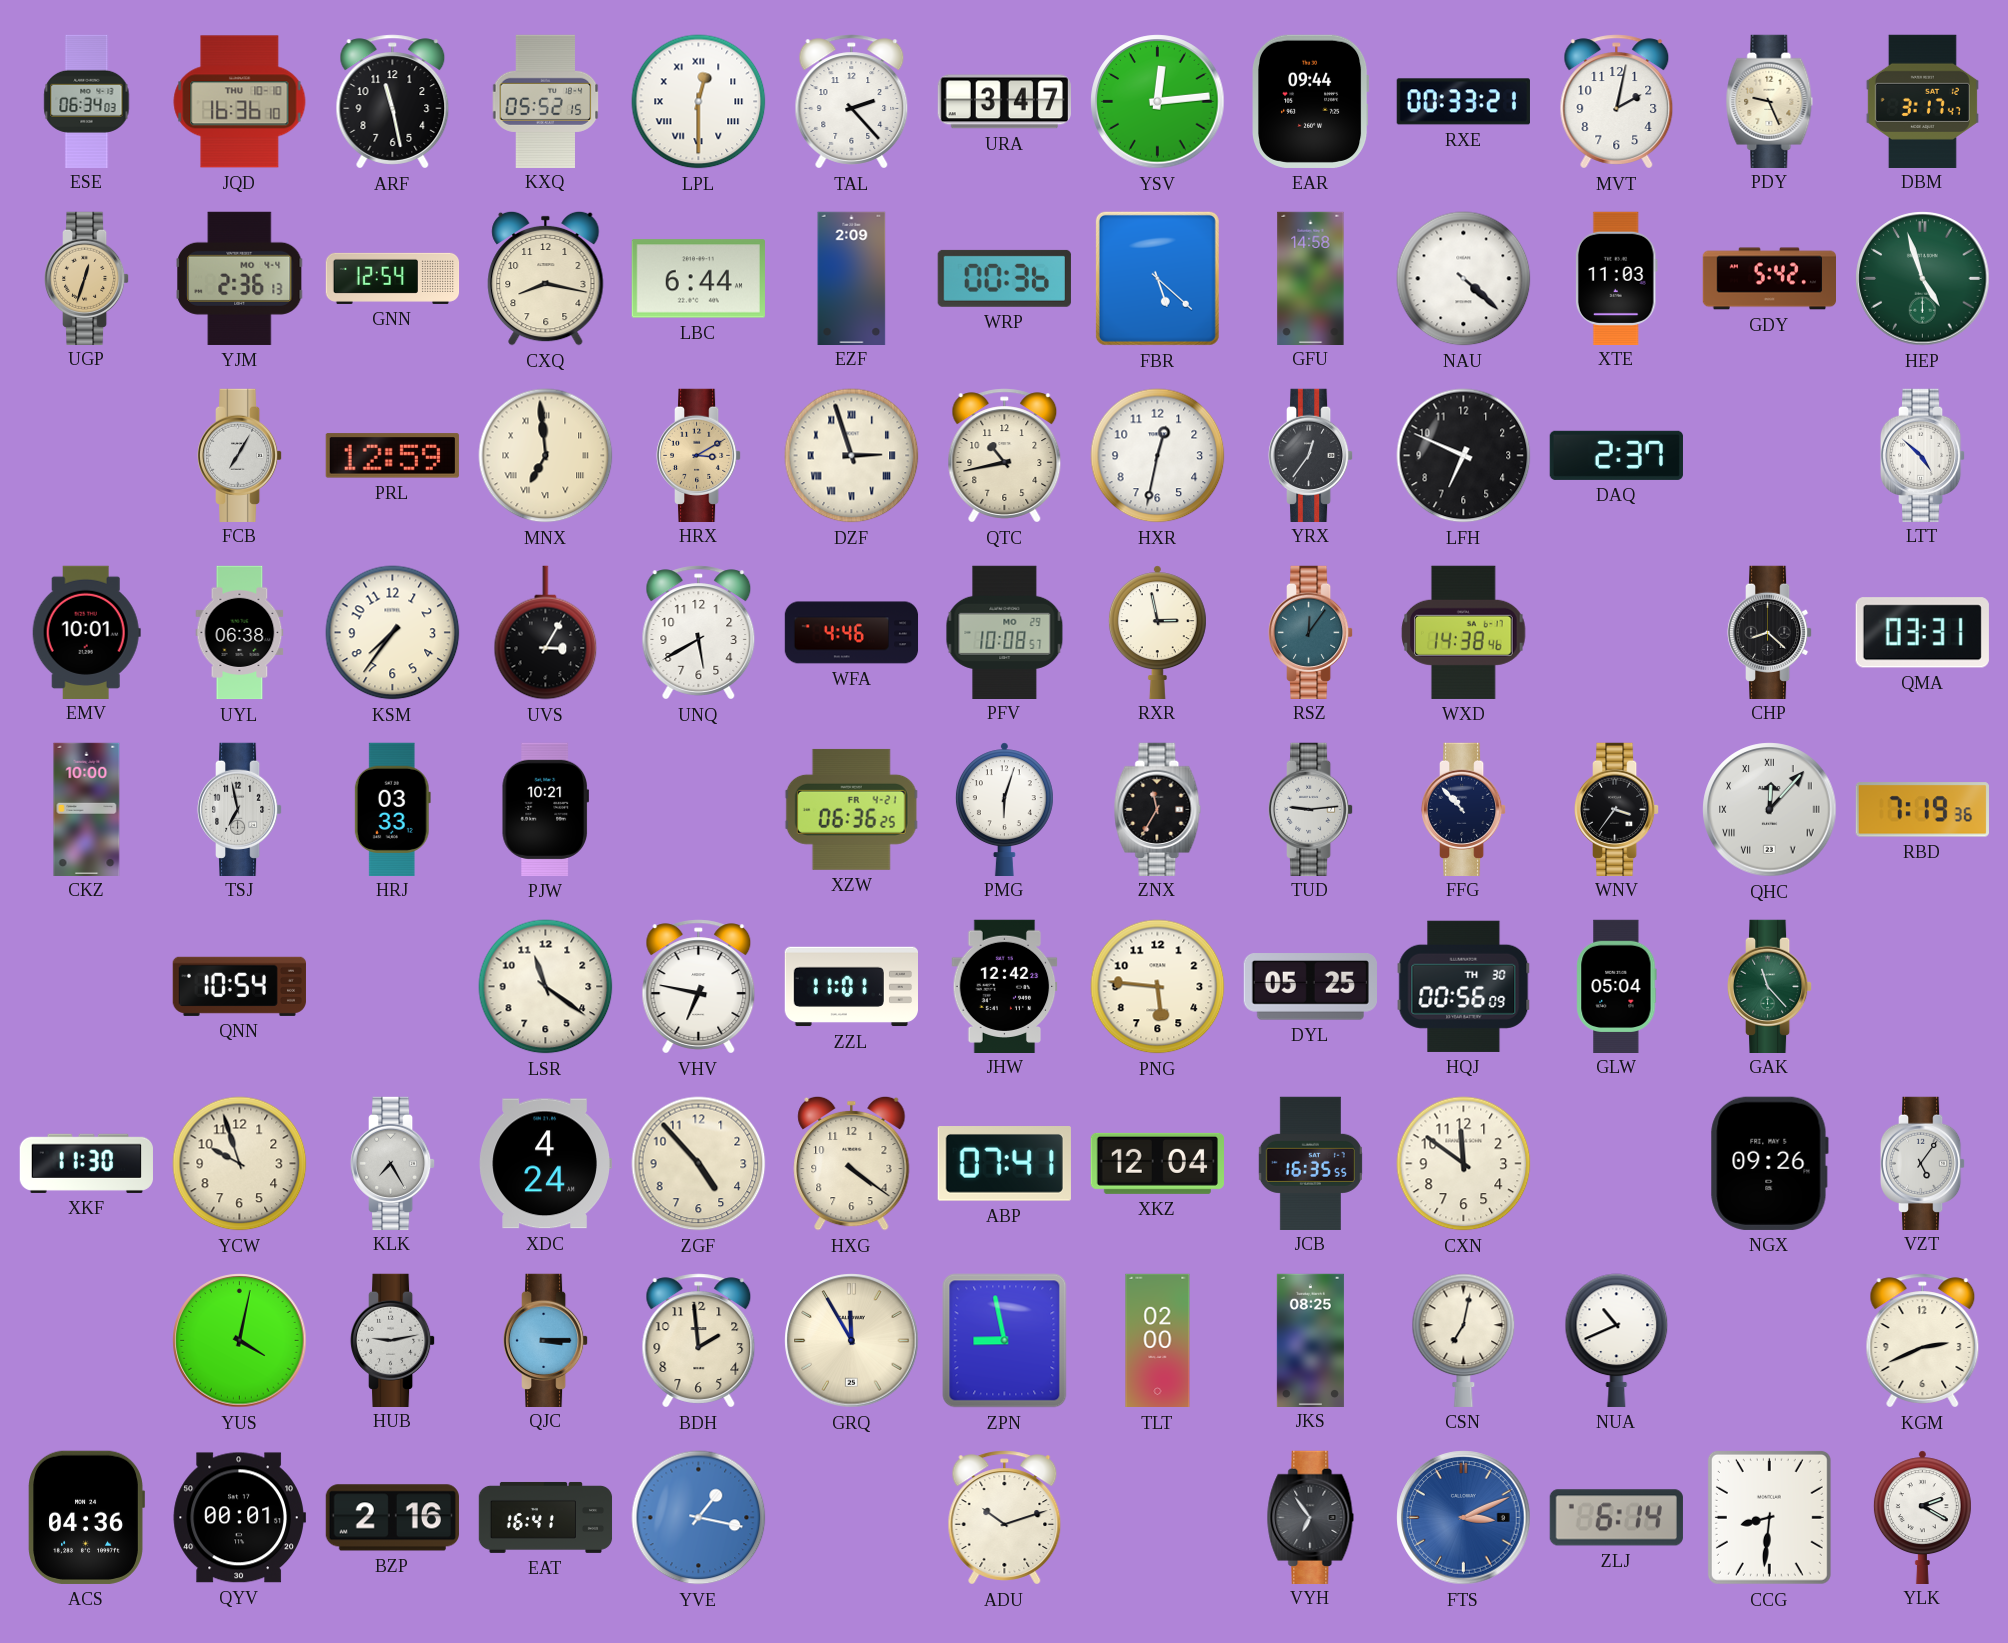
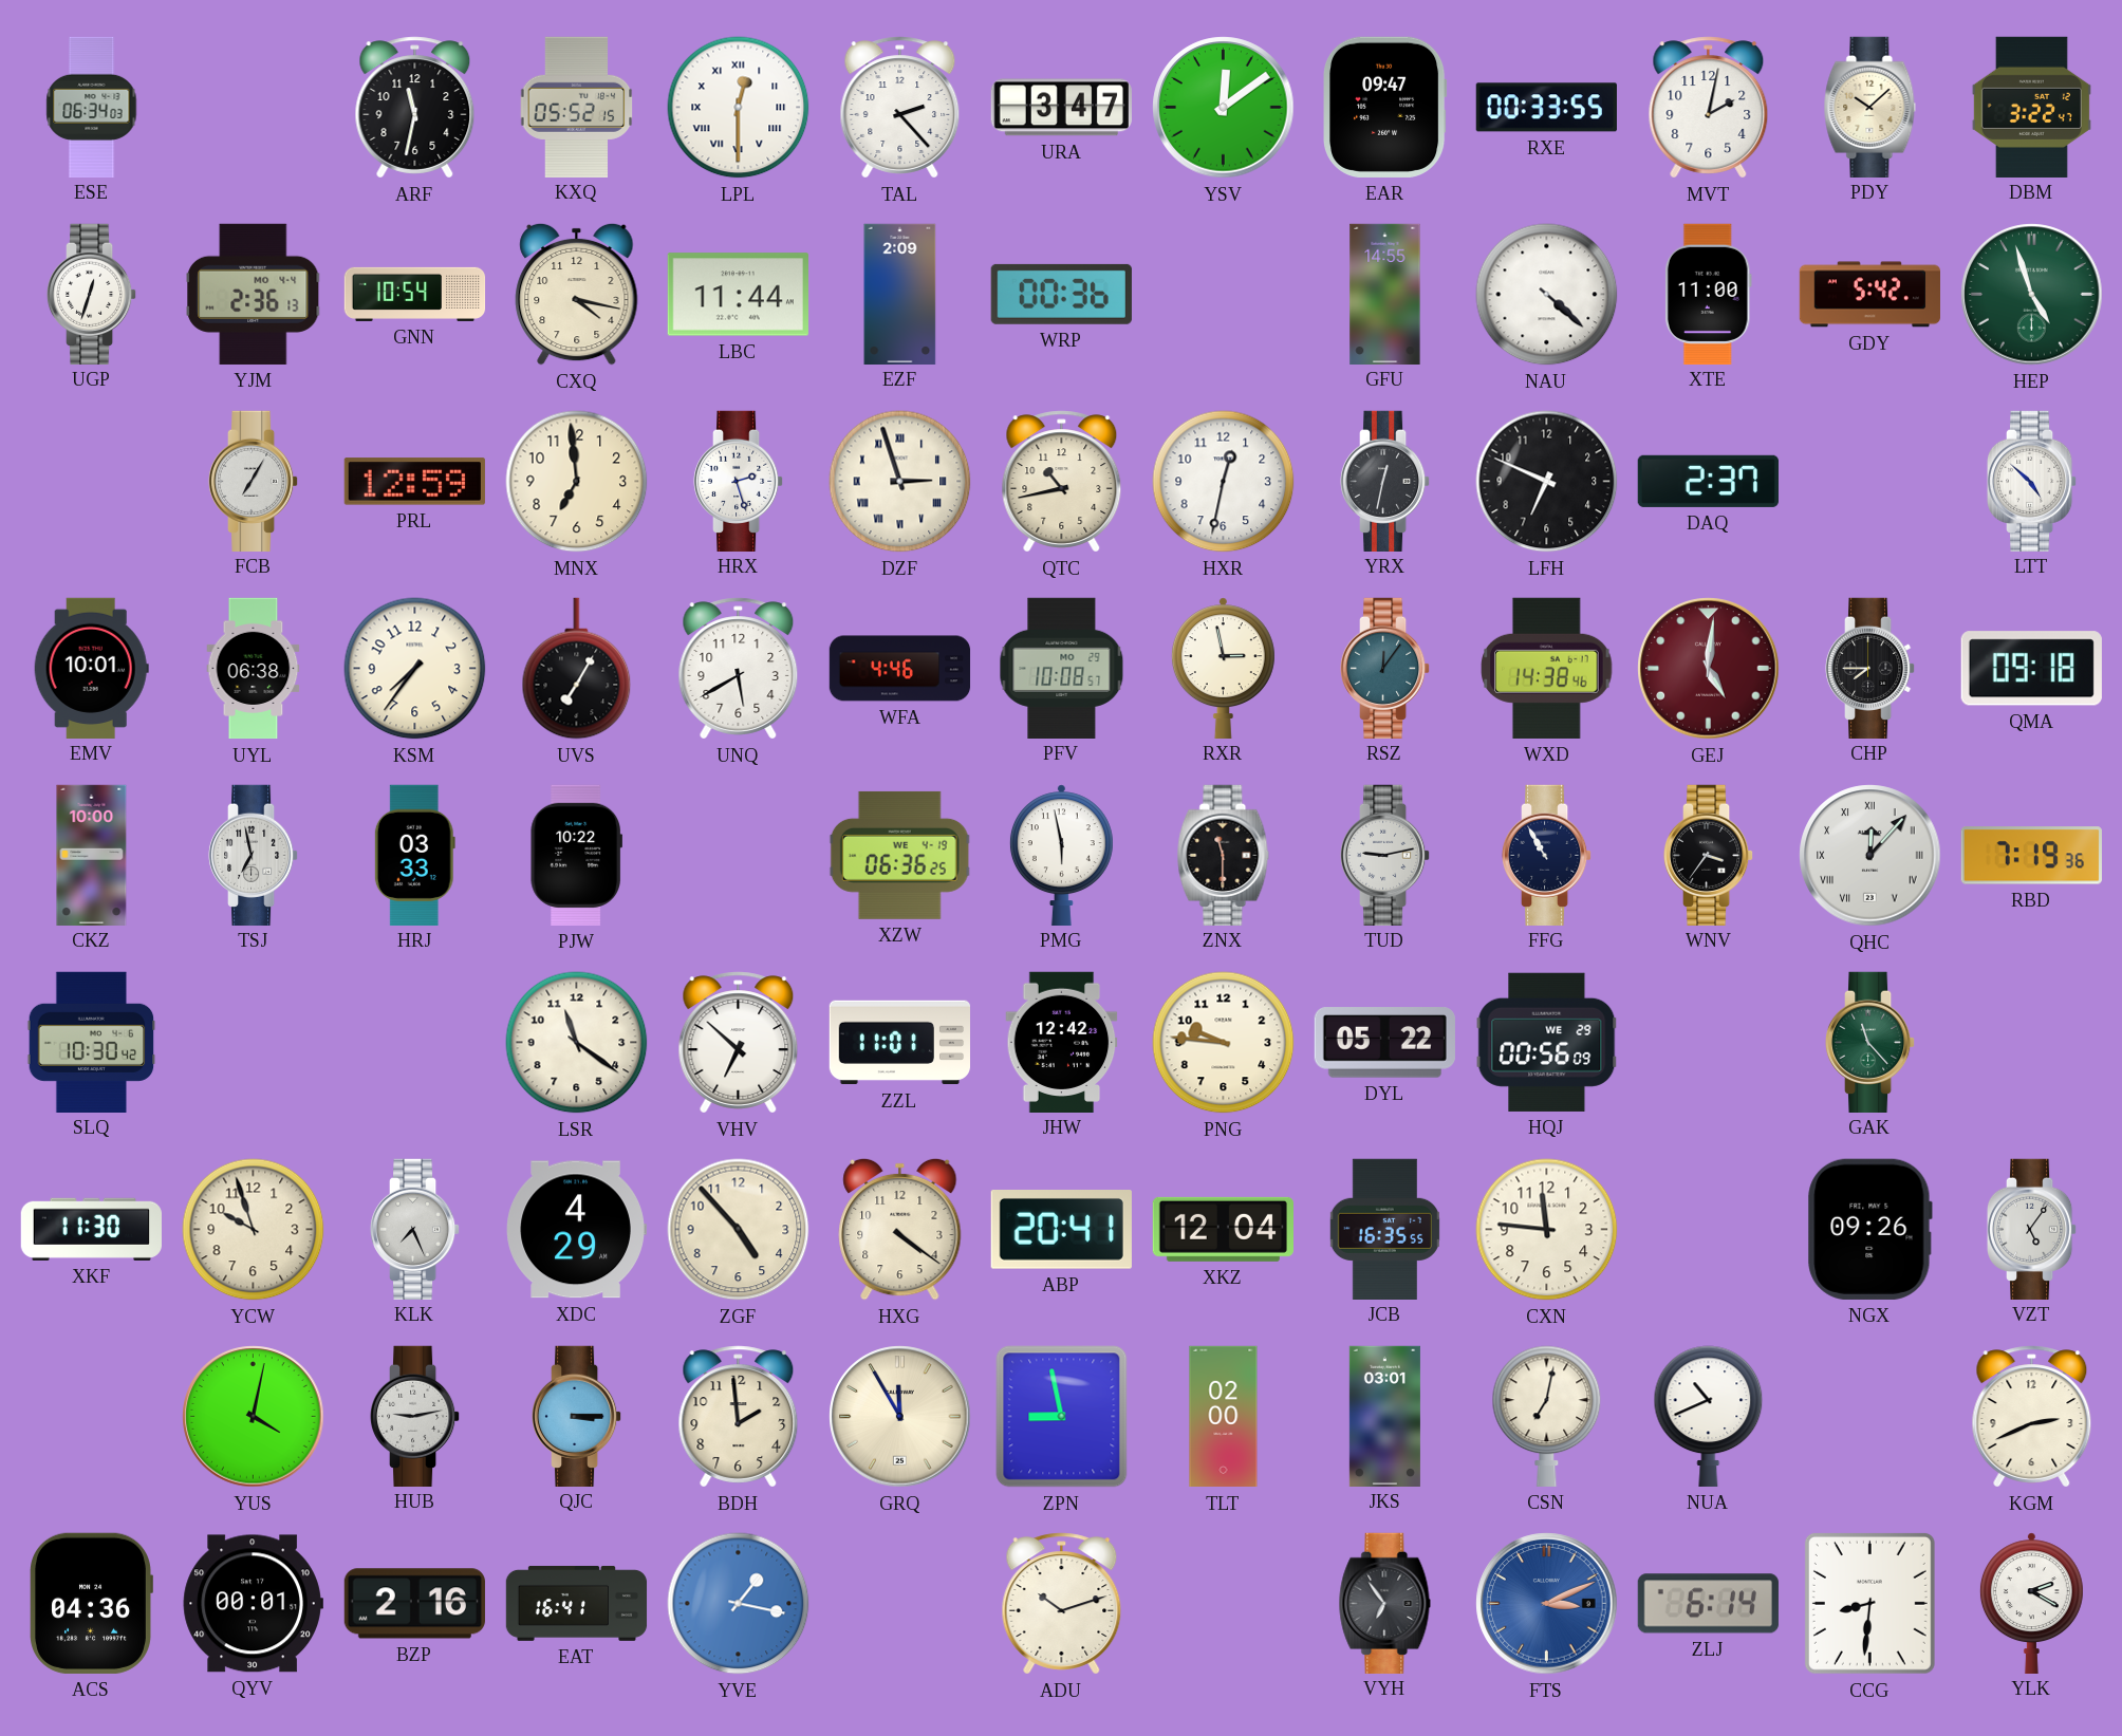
JQD: 16:36 -> none
ARF: 11:28 -> 11:32
YSV: 12:14 -> 12:09
EAR: 09:44 -> 09:47
RXE: 00:33:21 -> 00:33:55
PDY: 9:26 -> 10:08
DBM: 3:17 -> 3:22
UGP dial: champagne -> white
GNN: 12:54 -> 10:54
CXQ: 8:17 -> 4:17
LBC: 6:44 -> 11:44
FBR: 5:22 -> none
GFU: 14:58 -> 14:55
XTE: 11:03 -> 11:00
MNX numerals: Roman -> Arabic
HRX: 3:10 -> 2:27
HRX dial: champagne -> white
YRX: 12:36 -> 12:32
UVS: 3:05 -> 7:05
GEJ: none -> 5:01
CHP: 8:22 -> 7:45
QMA: 03:31 -> 09:18
PJW: 10:21 -> 10:22
XZW date: FR 4-21 -> WE 4-19
PMG: 6:03 -> 5:58
ZNX: 11:35 -> 11:30
TUD: 9:14 -> 9:13
FFG: 10:53 -> 10:55
SLQ: none -> 10:30
QNN: 10:54 -> none
VHV: 6:47 -> 6:52
PNG: 5:46 -> 9:46
DYL: 05:25 -> 05:22
HQJ date: TH 30 -> WE 29
GLW: 05:04 -> none
KLK: 7:25 -> 7:26
XDC: 4:24 -> 4:29
ABP: 07:41 -> 20:41
CXN: 11:51 -> 11:46
JKS: 08:25 -> 03:01
